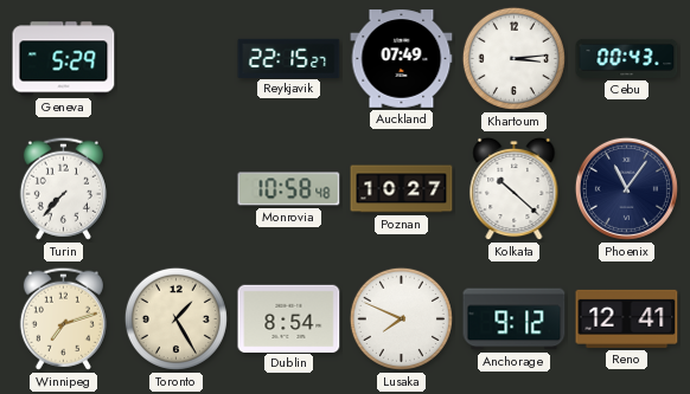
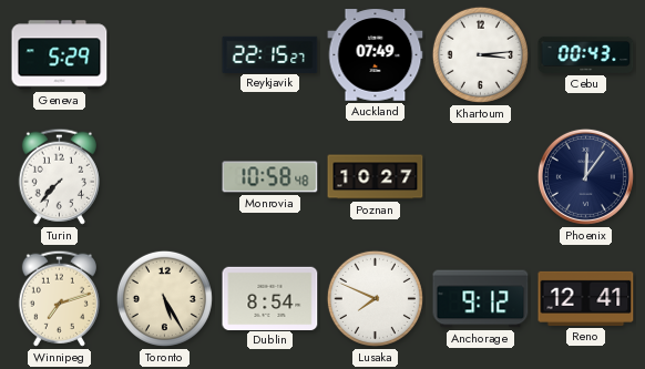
Kolkata: 10:22 -> none
Phoenix: 11:06 -> 12:06
Toronto: 1:25 -> 5:25
